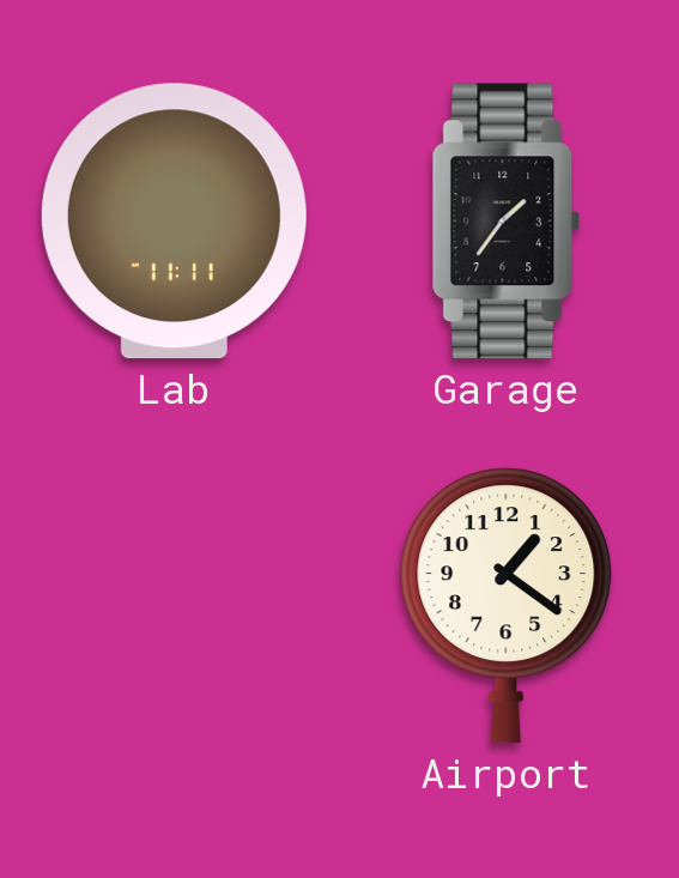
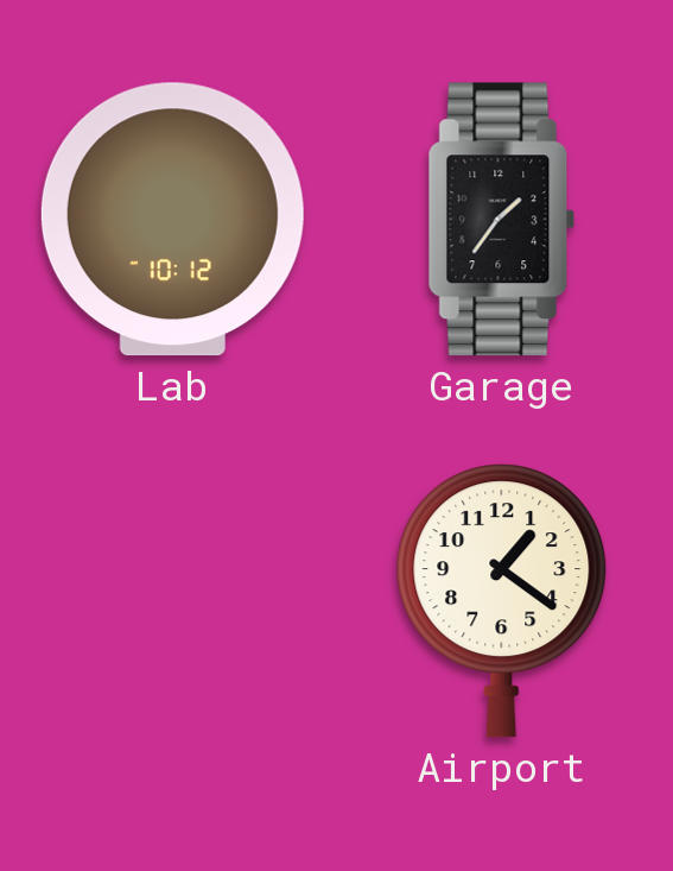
Lab: 11:11 -> 10:12
